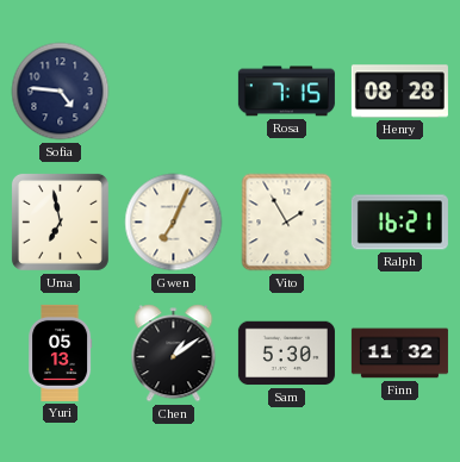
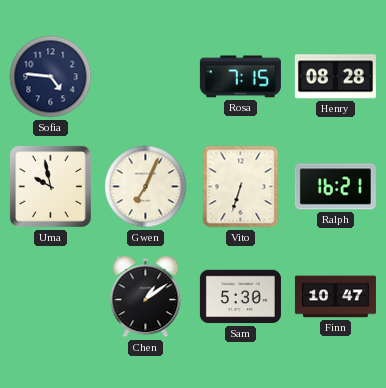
Uma: 6:58 -> 9:58
Vito: 1:55 -> 6:33
Yuri: 05:13 -> none
Finn: 11:32 -> 10:47
